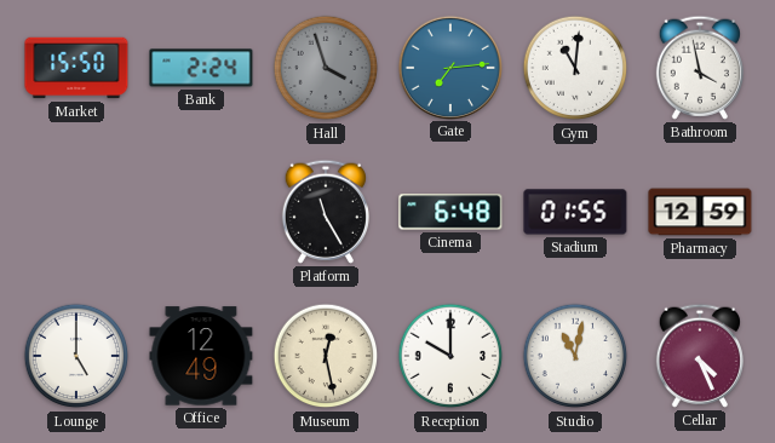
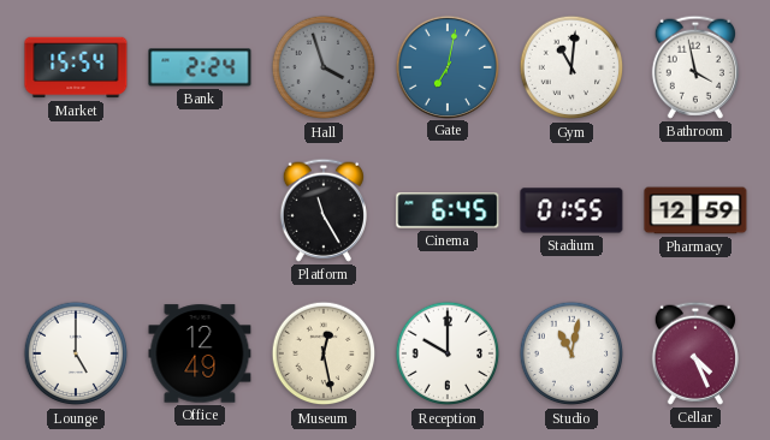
Market: 15:50 -> 15:54
Gate: 7:14 -> 7:02
Cinema: 6:48 -> 6:45
